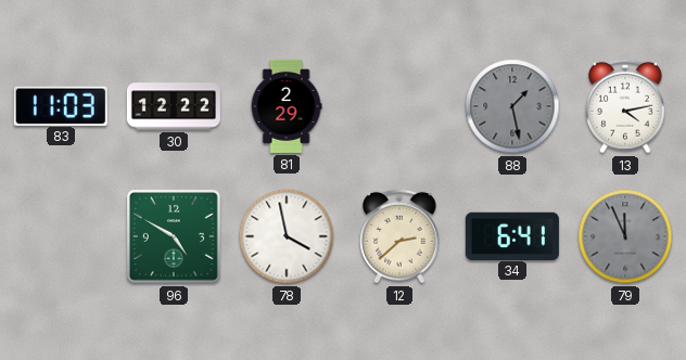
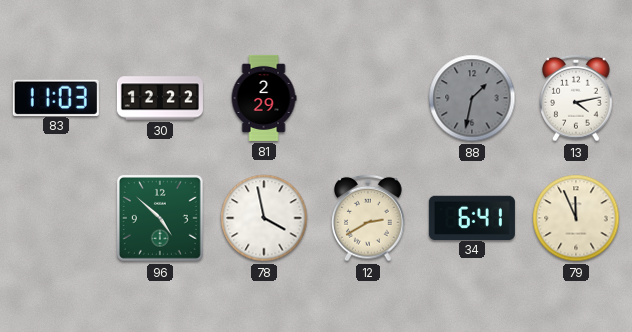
88: 1:28 -> 1:32
96: 4:50 -> 4:52
12: 2:38 -> 2:40
79 dial: grey -> cream
